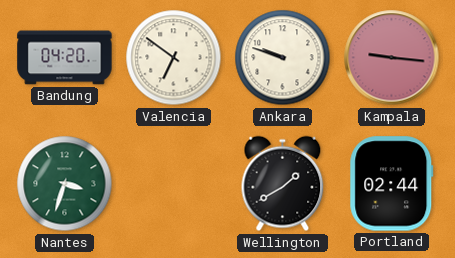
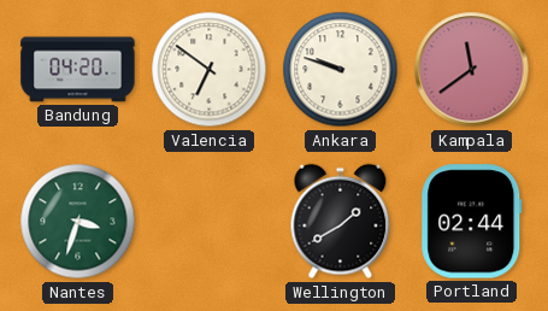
Kampala: 9:16 -> 11:39
